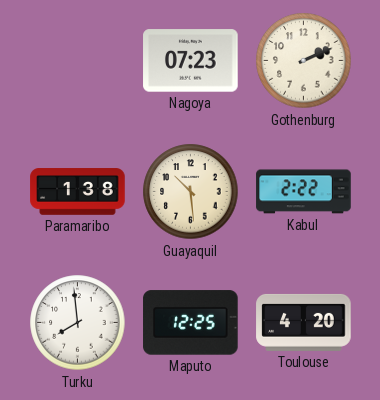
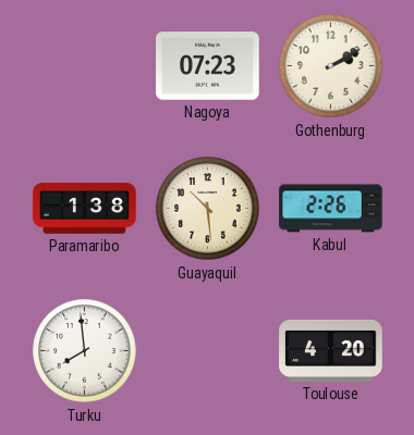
Gothenburg: 2:11 -> 2:10
Kabul: 2:22 -> 2:26
Maputo: 12:25 -> none
